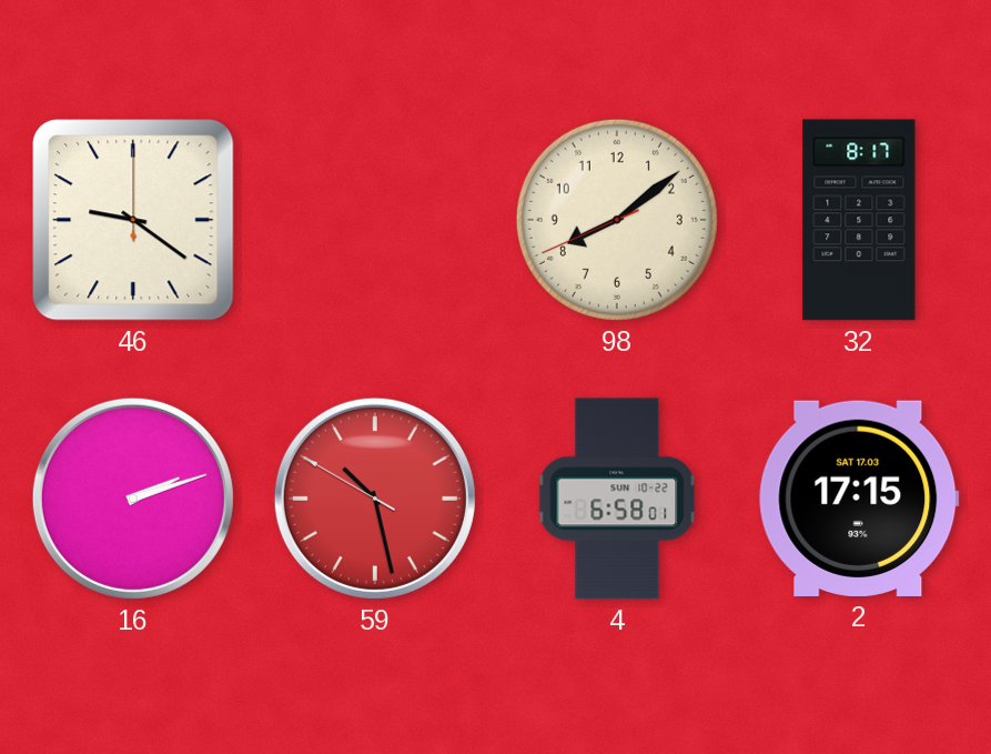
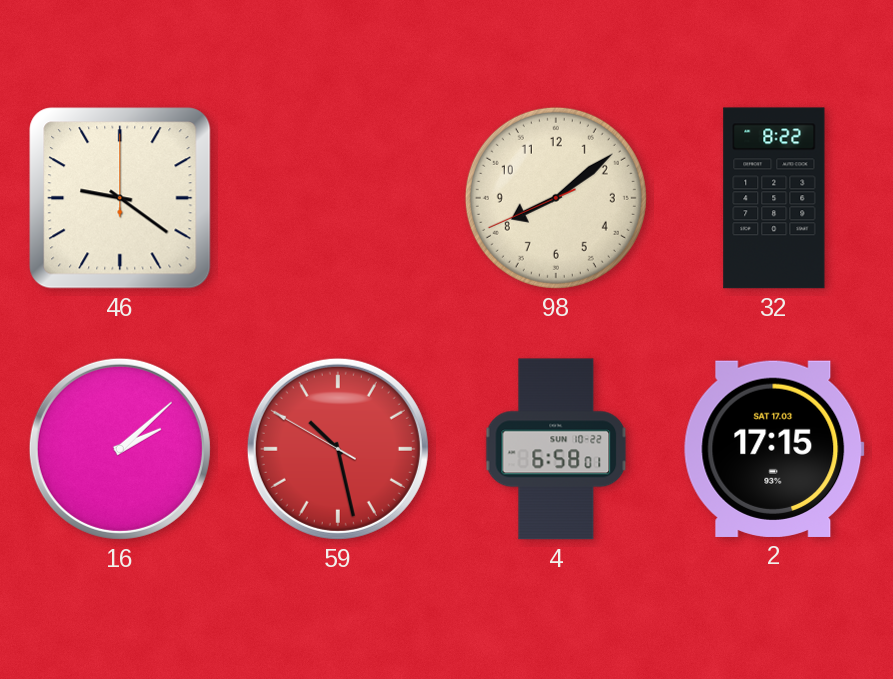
32: 8:17 -> 8:22
16: 2:12 -> 2:08
